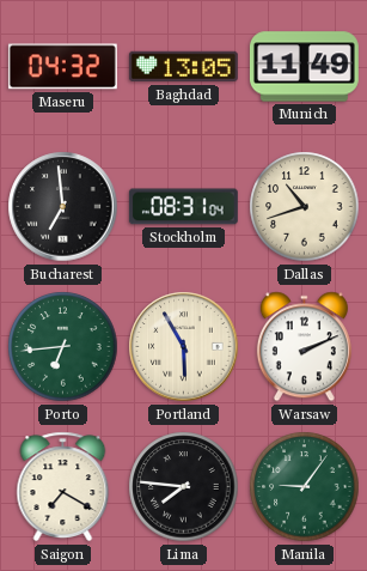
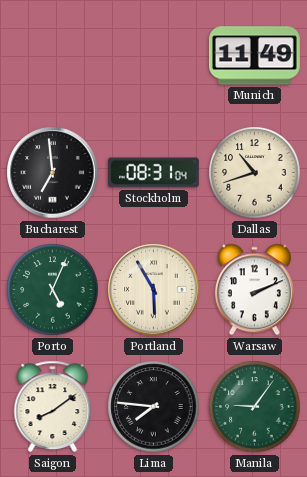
Maseru: 04:32 -> none
Baghdad: 13:05 -> none
Porto: 6:44 -> 5:04
Saigon: 7:20 -> 8:09
